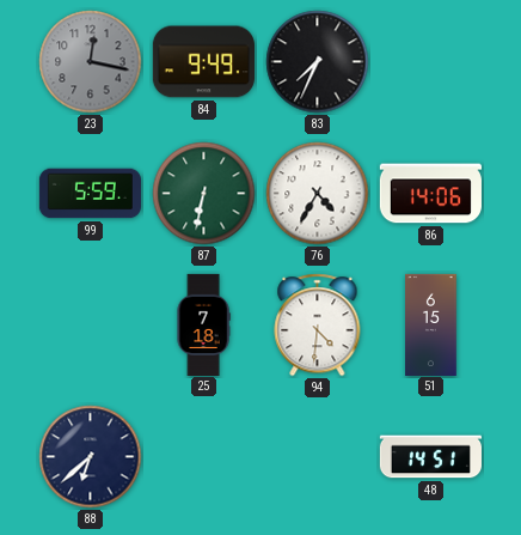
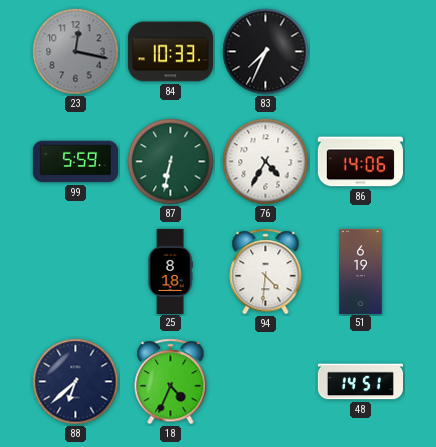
84: 9:49 -> 10:33
25: 7:18 -> 8:18
51: 6:15 -> 6:19
18: none -> 4:34
